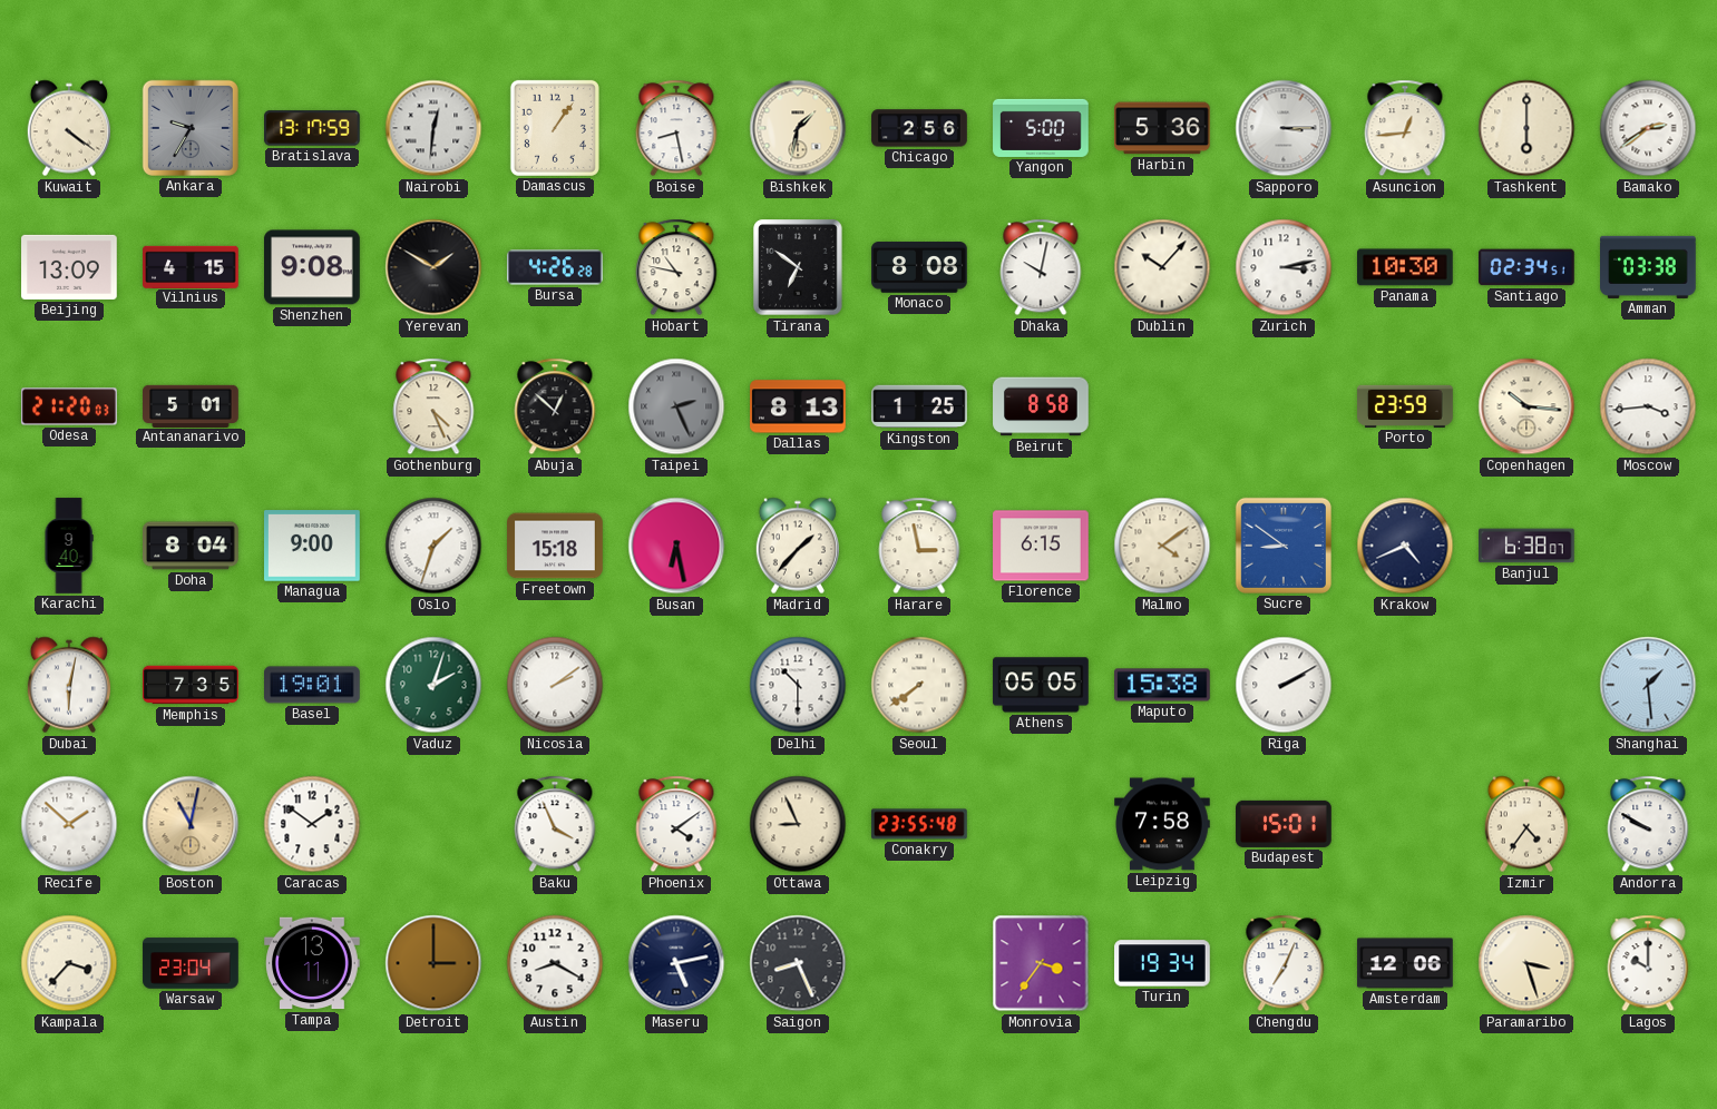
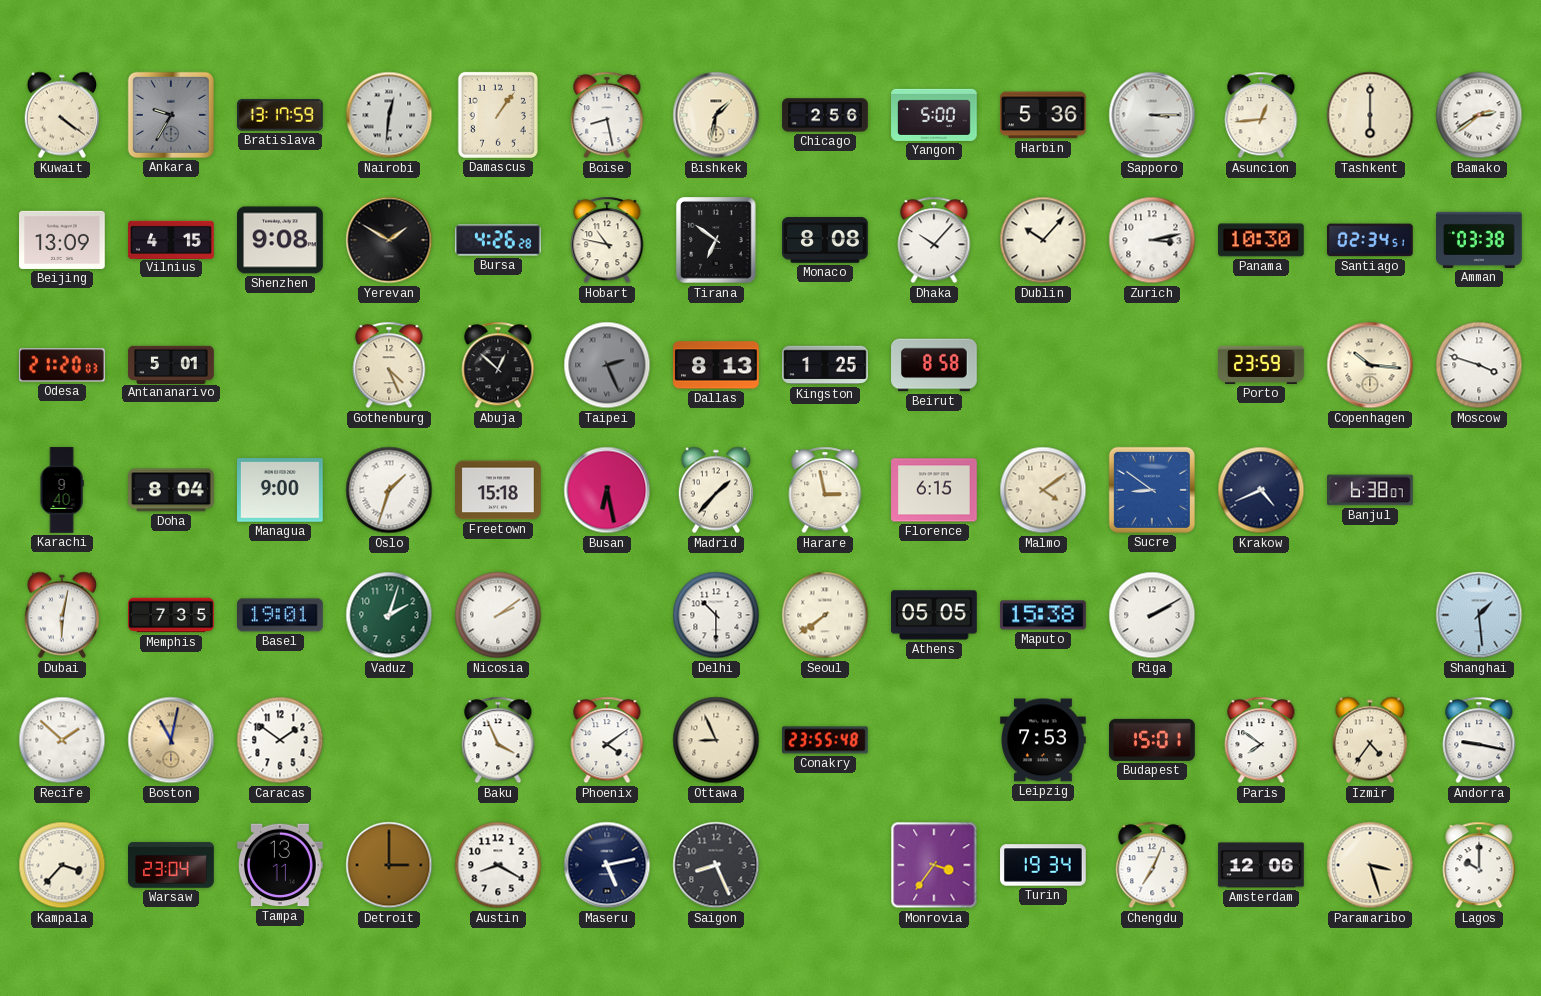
Dhaka: 10:02 -> 10:07
Moscow: 3:44 -> 3:48
Leipzig: 7:58 -> 7:53
Paris: none -> 7:51
Andorra: 9:50 -> 9:17
